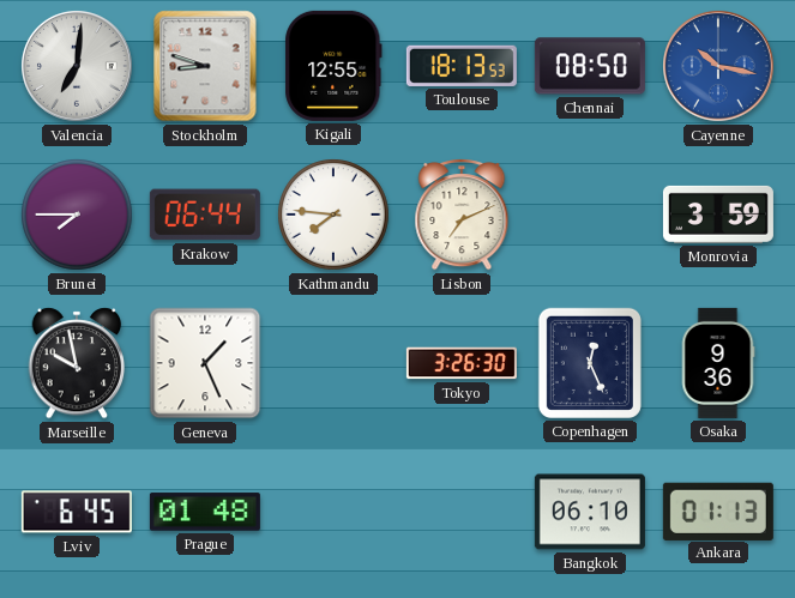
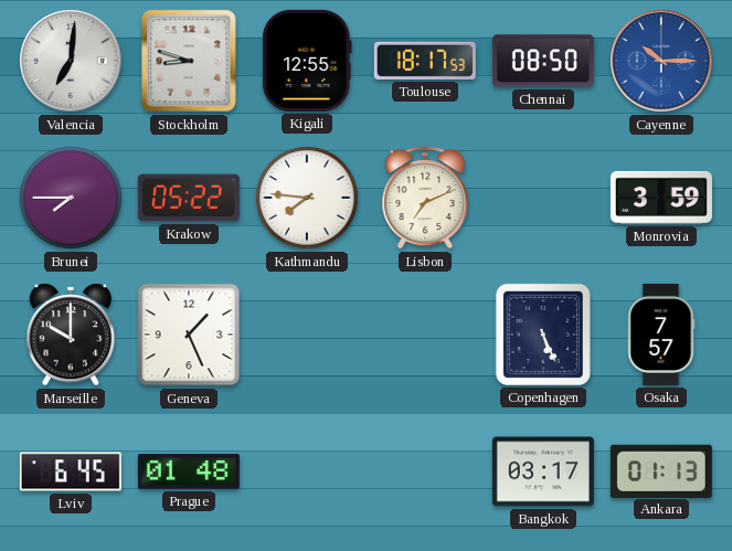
Toulouse: 18:13 -> 18:17
Cayenne: 10:17 -> 10:15
Krakow: 06:44 -> 05:22
Marseille: 9:58 -> 10:00
Tokyo: 3:26 -> none
Copenhagen: 12:26 -> 5:26
Osaka: 9:36 -> 7:57
Bangkok: 06:10 -> 03:17
